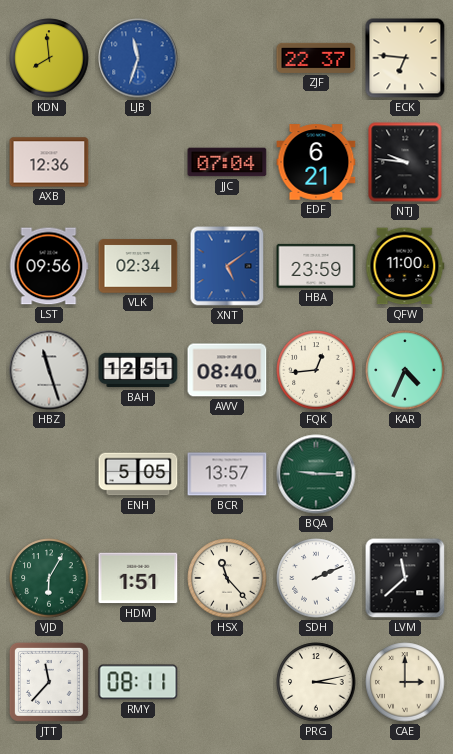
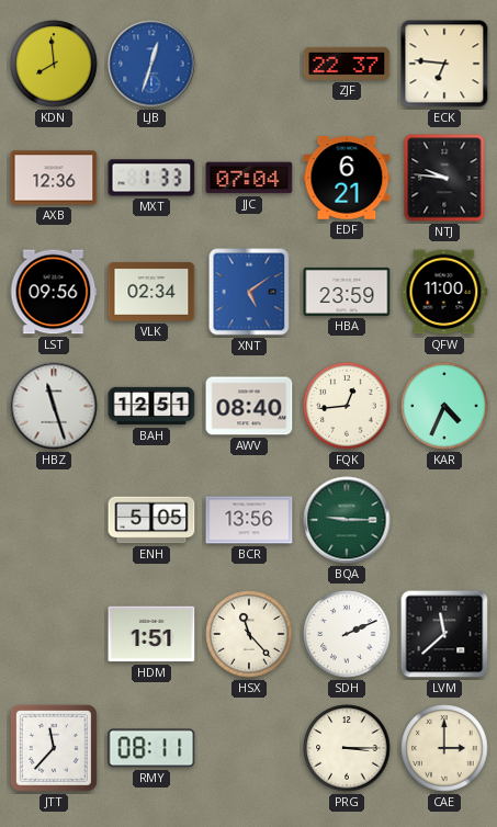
LJB: 11:33 -> 12:33
MXT: none -> 1:33
BCR: 13:57 -> 13:56
VJD: 6:05 -> none
PRG: 3:13 -> 3:15
